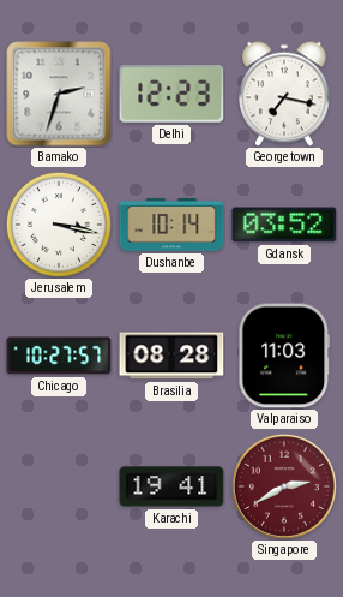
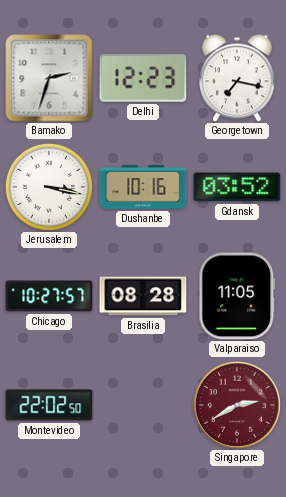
Dushanbe: 10:14 -> 10:16
Valparaiso: 11:03 -> 11:05
Montevideo: none -> 22:02
Karachi: 19:41 -> none
